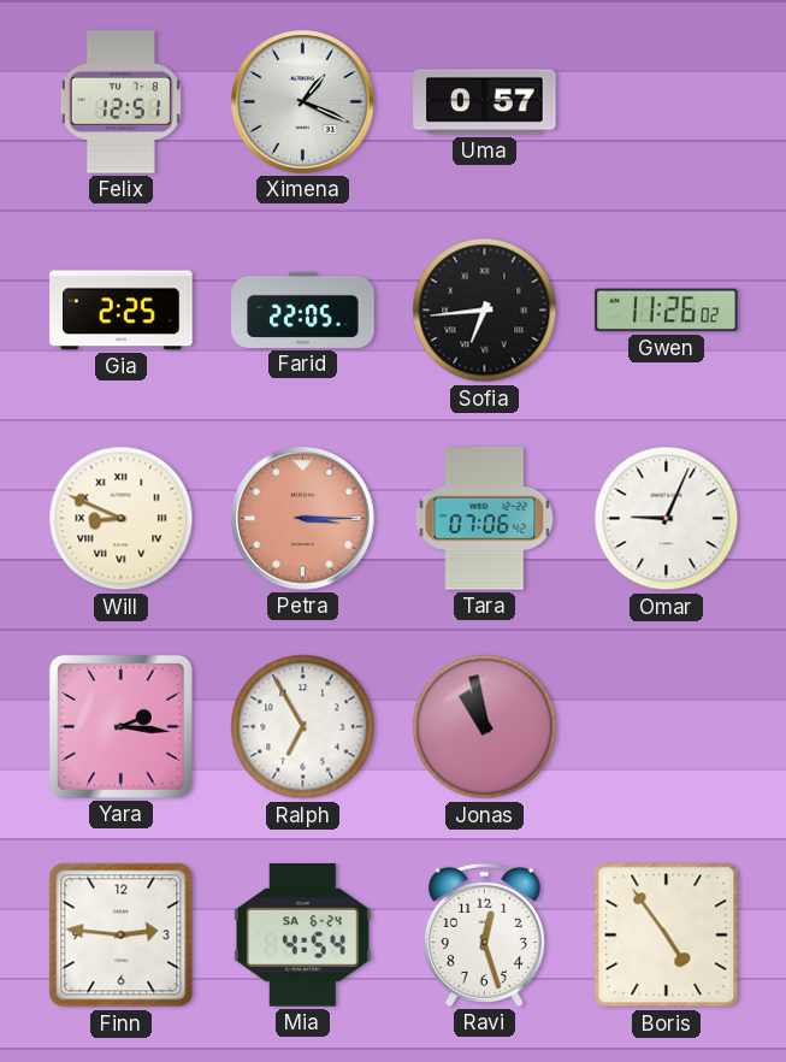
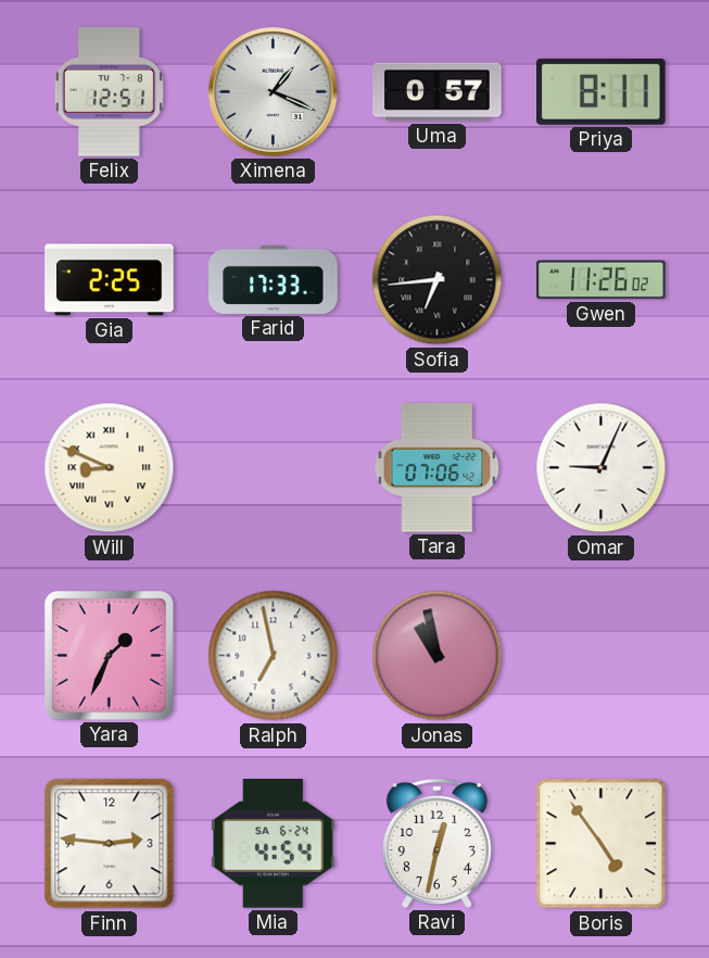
Priya: none -> 8:11
Farid: 22:05 -> 17:33
Petra: 3:15 -> none
Yara: 2:16 -> 1:34
Ralph: 6:55 -> 6:58
Ravi: 12:27 -> 12:32
